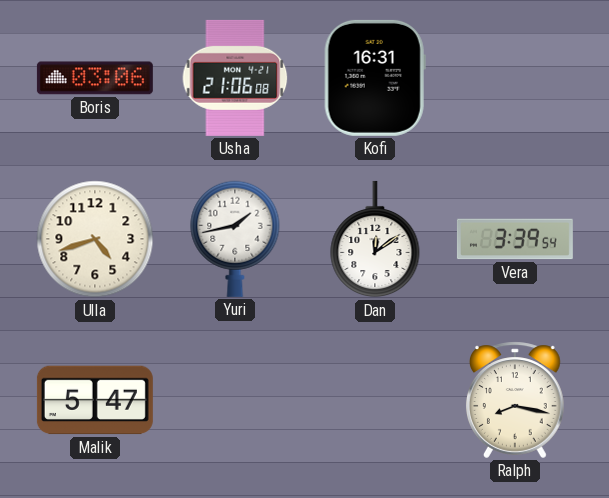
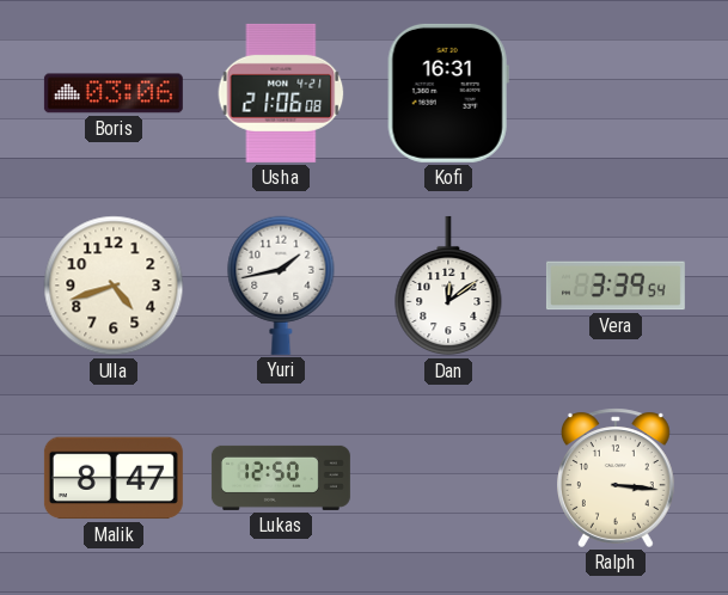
Malik: 5:47 -> 8:47
Lukas: none -> 12:50
Ralph: 8:17 -> 3:16
